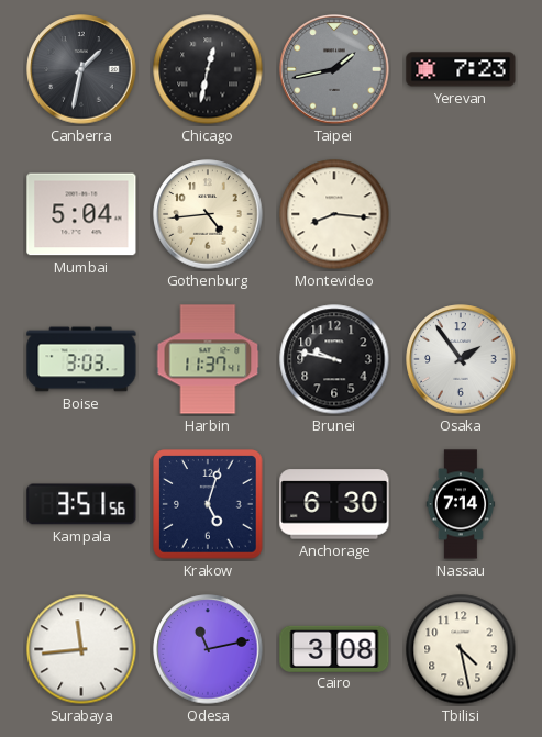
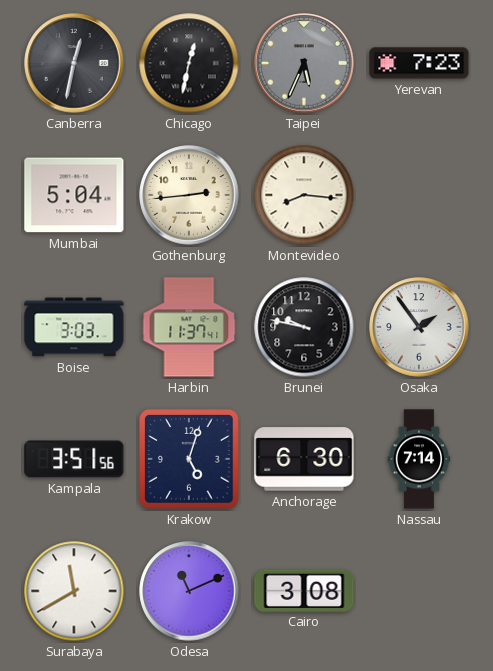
Canberra: 1:32 -> 12:32
Taipei: 1:43 -> 5:34
Gothenburg: 4:44 -> 2:44
Surabaya: 11:44 -> 11:40
Odesa: 11:13 -> 11:11
Tbilisi: 4:28 -> none
